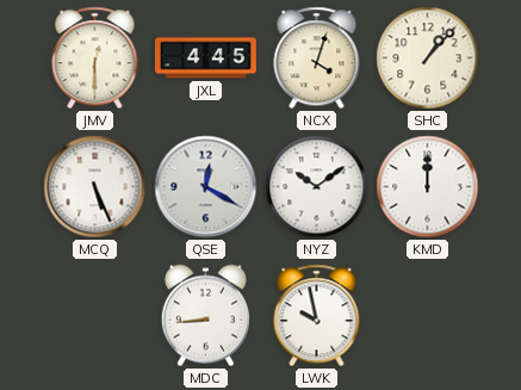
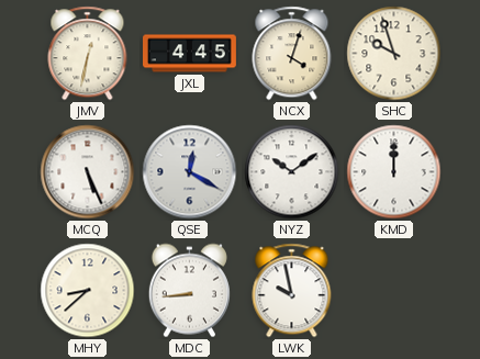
JMV: 12:30 -> 12:32
SHC: 1:07 -> 9:57
MHY: none -> 8:38
